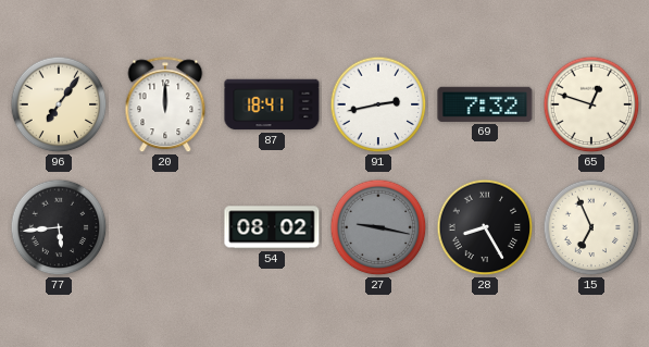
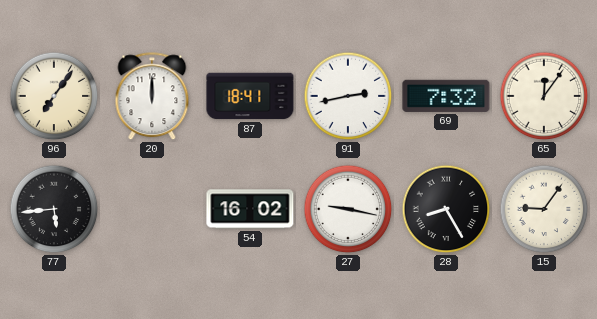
65: 12:48 -> 12:06
54: 08:02 -> 16:02
27 dial: grey -> white
15: 6:56 -> 9:06
